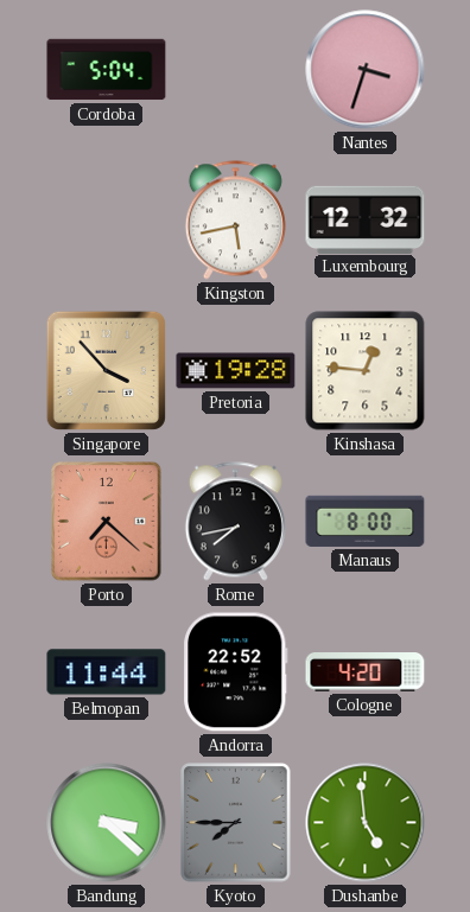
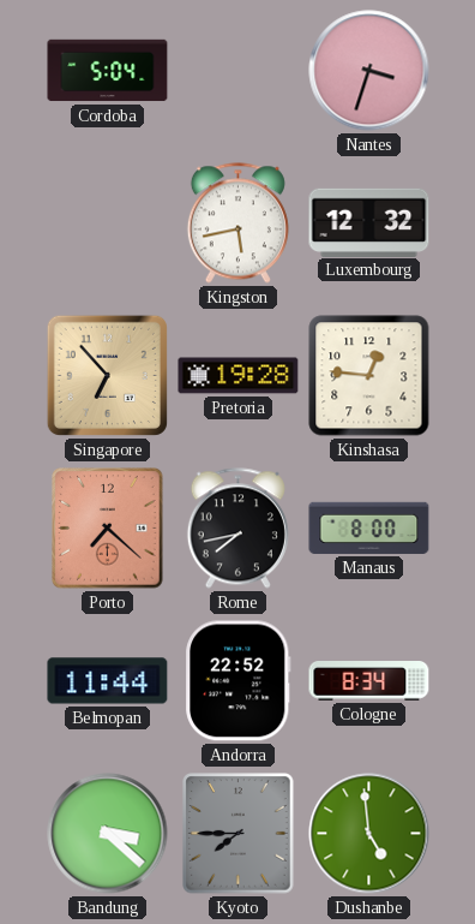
Singapore: 3:53 -> 6:53
Cologne: 4:20 -> 8:34
